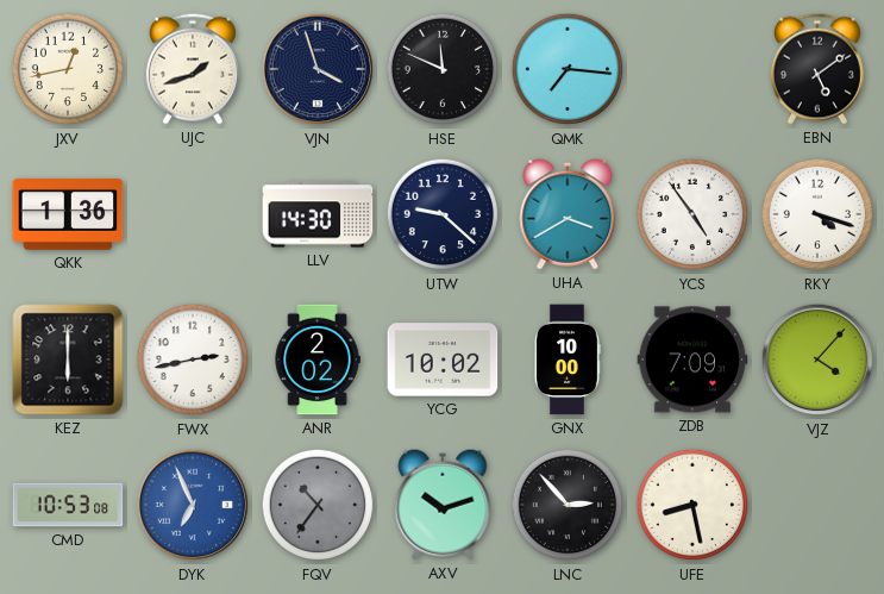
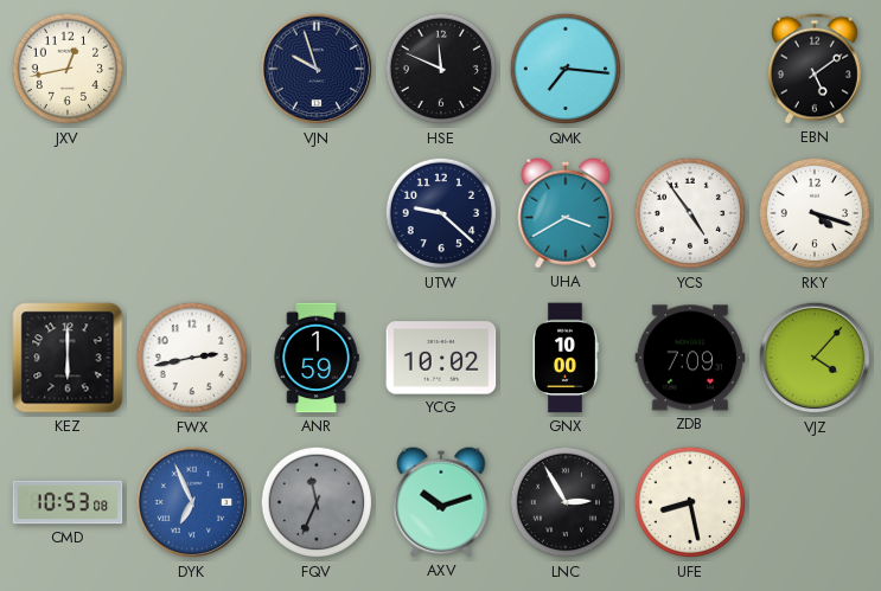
UJC: 1:42 -> none
VJN: 3:57 -> 9:57
QKK: 1:36 -> none
LLV: 14:30 -> none
ANR: 2:02 -> 1:59
FQV: 10:36 -> 11:34
LNC: 2:53 -> 2:55
